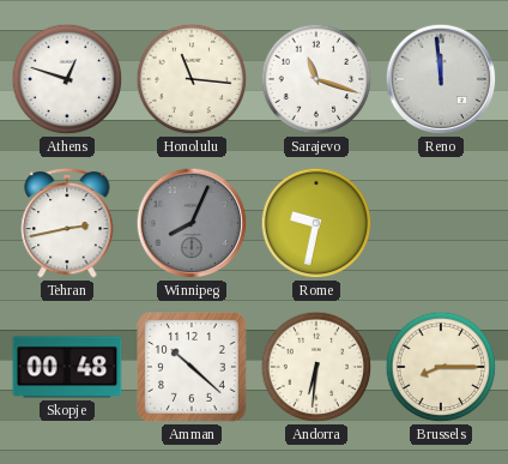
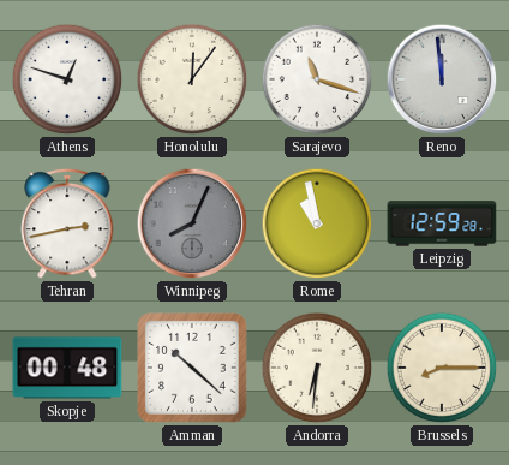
Honolulu: 11:16 -> 12:06
Rome: 9:32 -> 10:58
Leipzig: none -> 12:59
